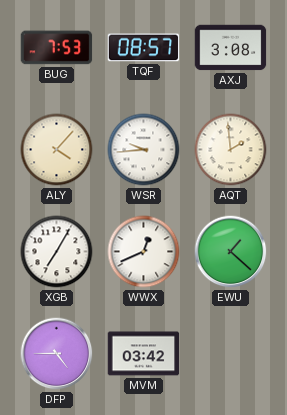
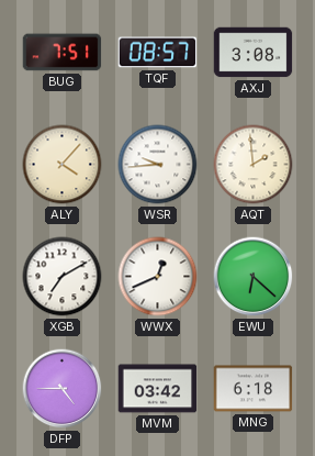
BUG: 7:53 -> 7:51
XGB: 7:05 -> 7:10
EWU: 1:22 -> 6:22
MNG: none -> 6:18
